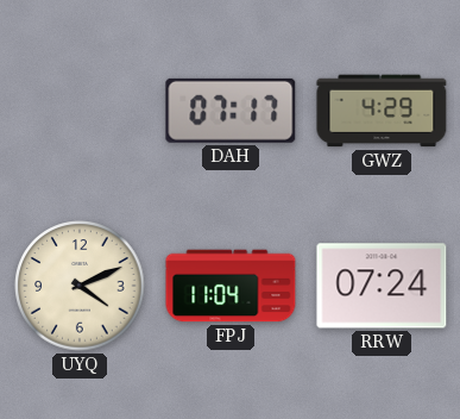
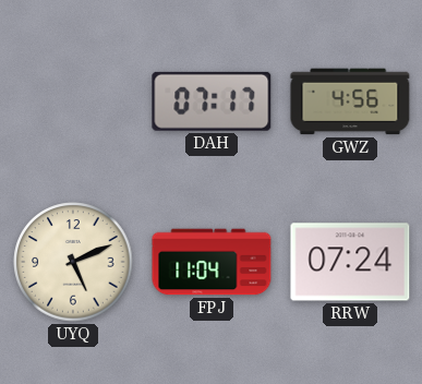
GWZ: 4:29 -> 4:56
UYQ: 4:11 -> 5:11
